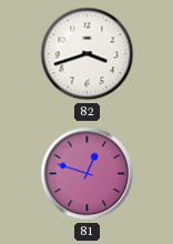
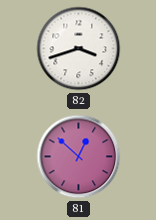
81: 12:48 -> 12:52
